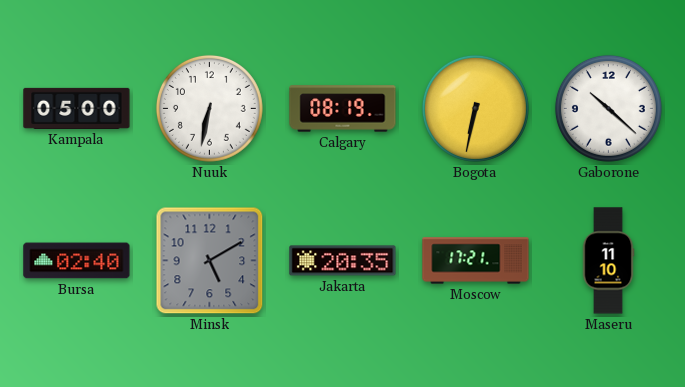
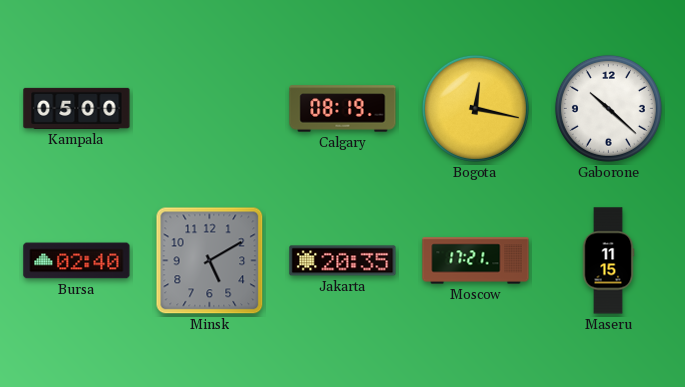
Nuuk: 6:32 -> none
Bogota: 6:32 -> 12:17
Maseru: 11:10 -> 11:15
